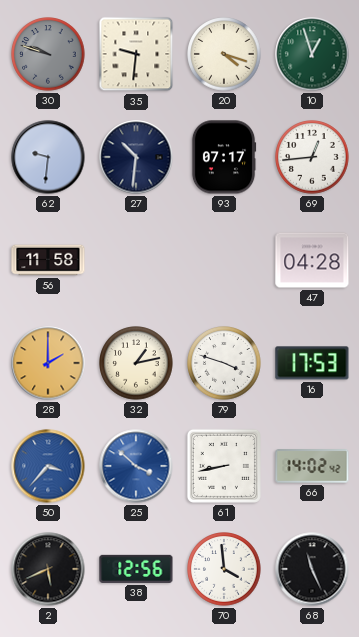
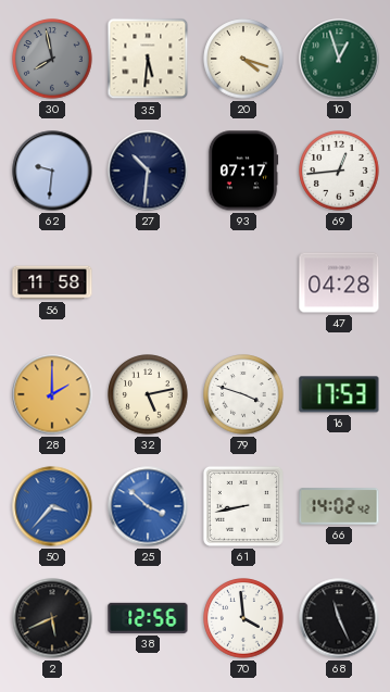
30: 9:48 -> 7:58
35: 9:31 -> 5:31
32: 1:13 -> 5:13
